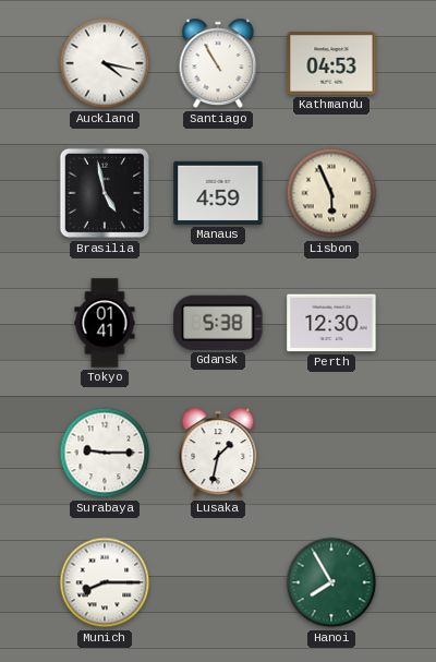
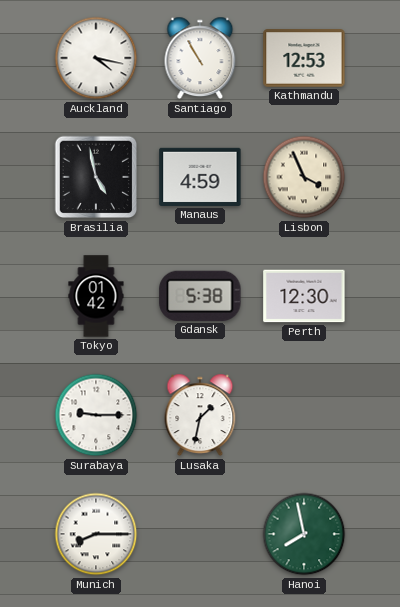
Kathmandu: 04:53 -> 12:53
Lisbon: 5:56 -> 3:56
Tokyo: 01:41 -> 01:42
Hanoi: 7:55 -> 7:58
